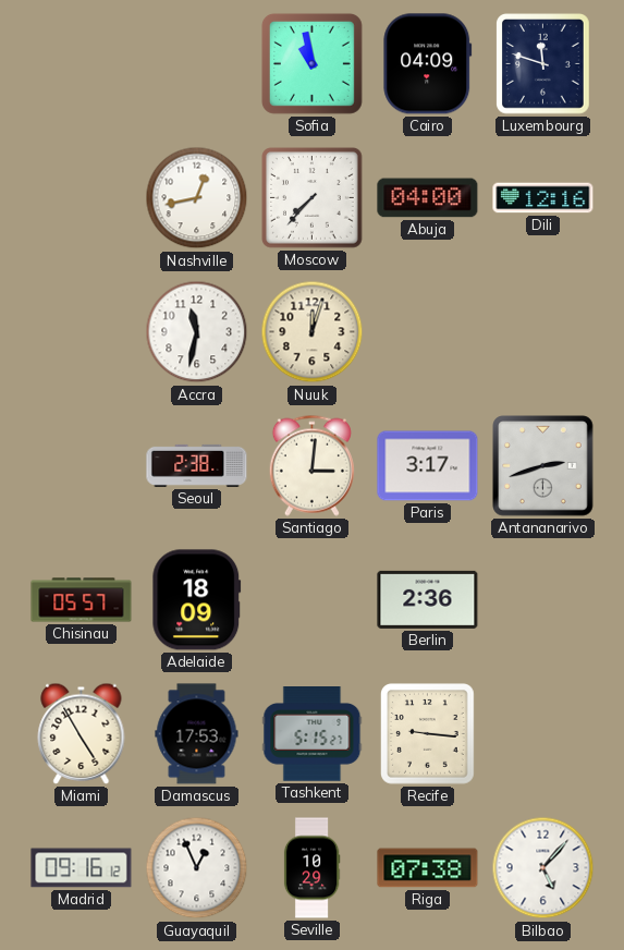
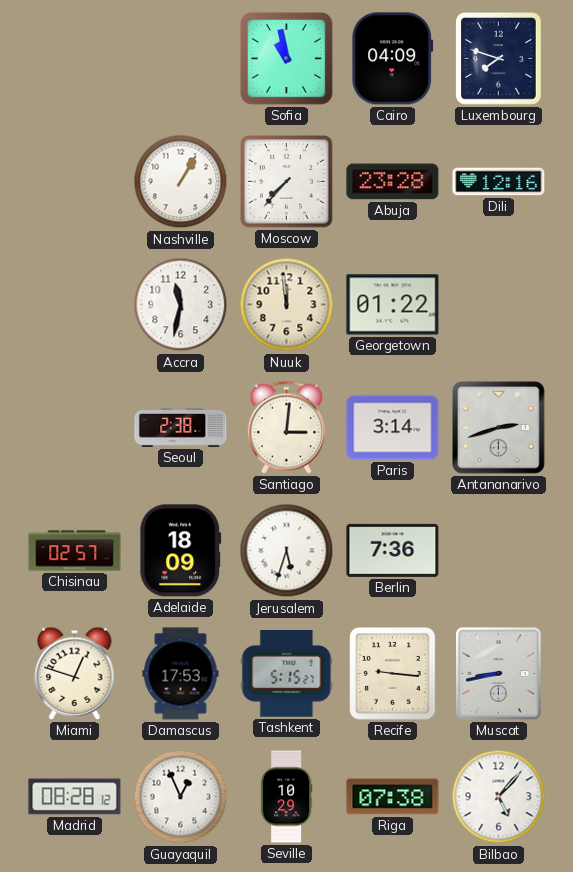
Luxembourg: 11:48 -> 7:48
Nashville: 12:43 -> 1:05
Abuja: 04:00 -> 23:28
Nuuk: 12:03 -> 11:59
Georgetown: none -> 01:22
Paris: 3:17 -> 3:14
Chisinau: 05:57 -> 02:57
Jerusalem: none -> 5:33
Berlin: 2:36 -> 7:36
Miami: 4:55 -> 12:48
Muscat: none -> 8:43
Madrid: 09:16 -> 08:28
